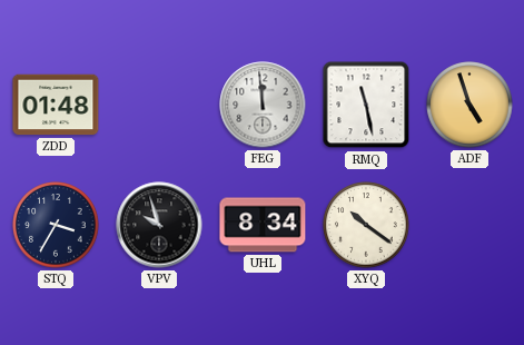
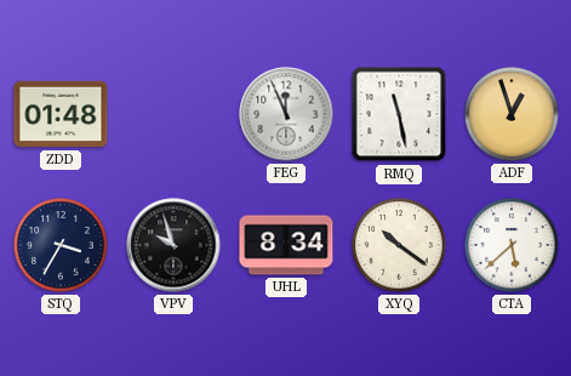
FEG: 11:59 -> 11:56
ADF: 4:57 -> 12:57
CTA: none -> 5:38
